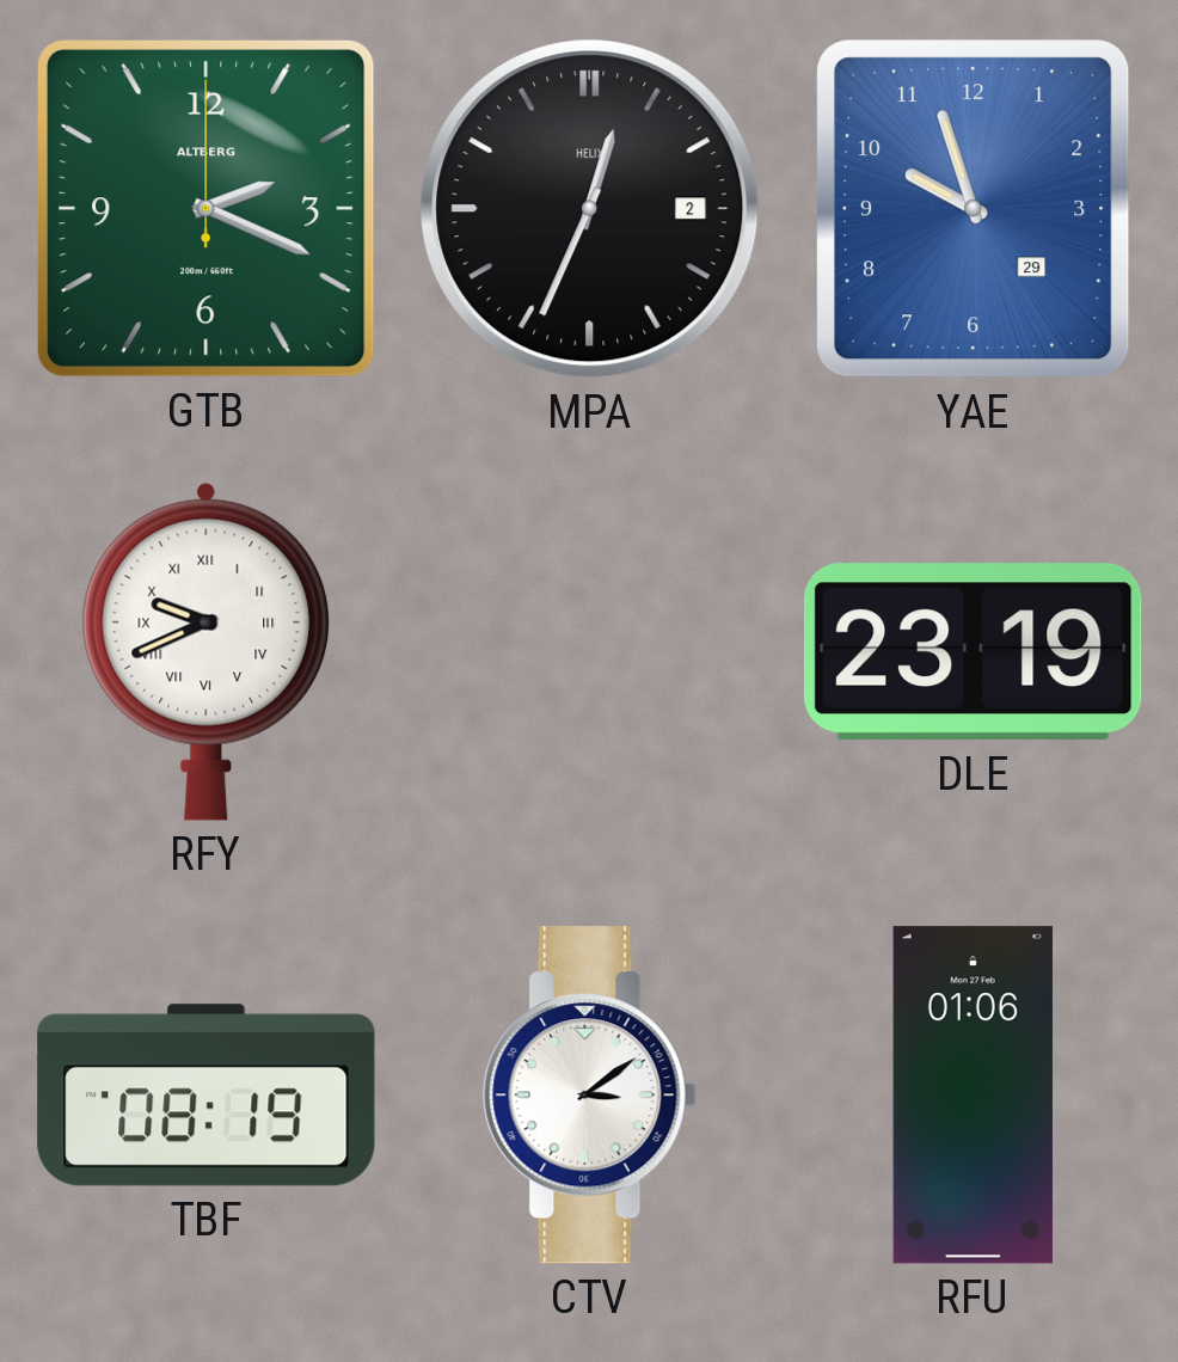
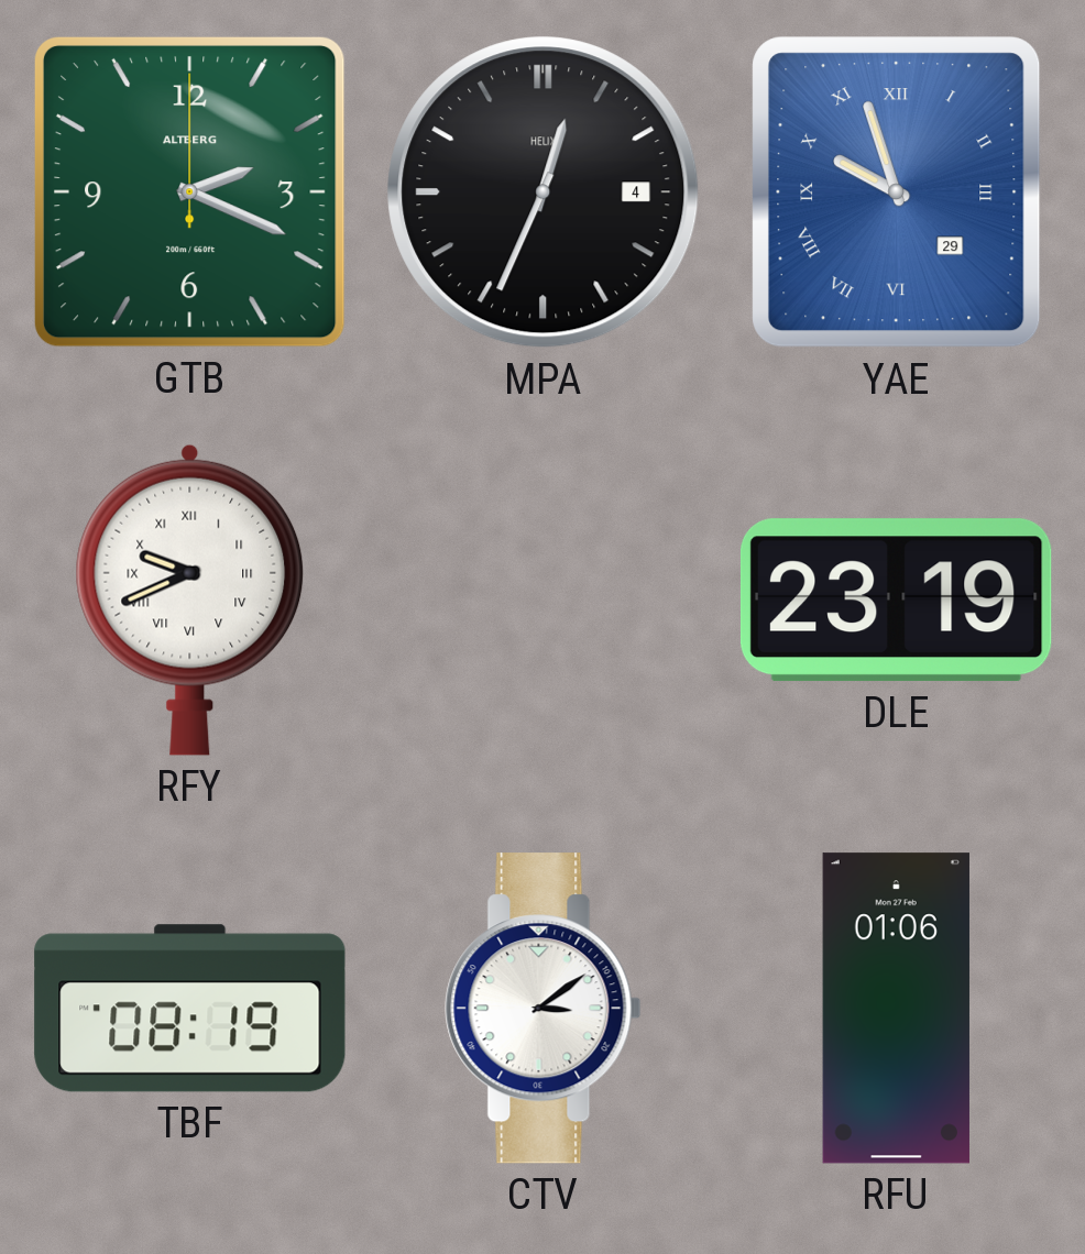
MPA date: 2 -> 4
YAE numerals: Arabic -> Roman
